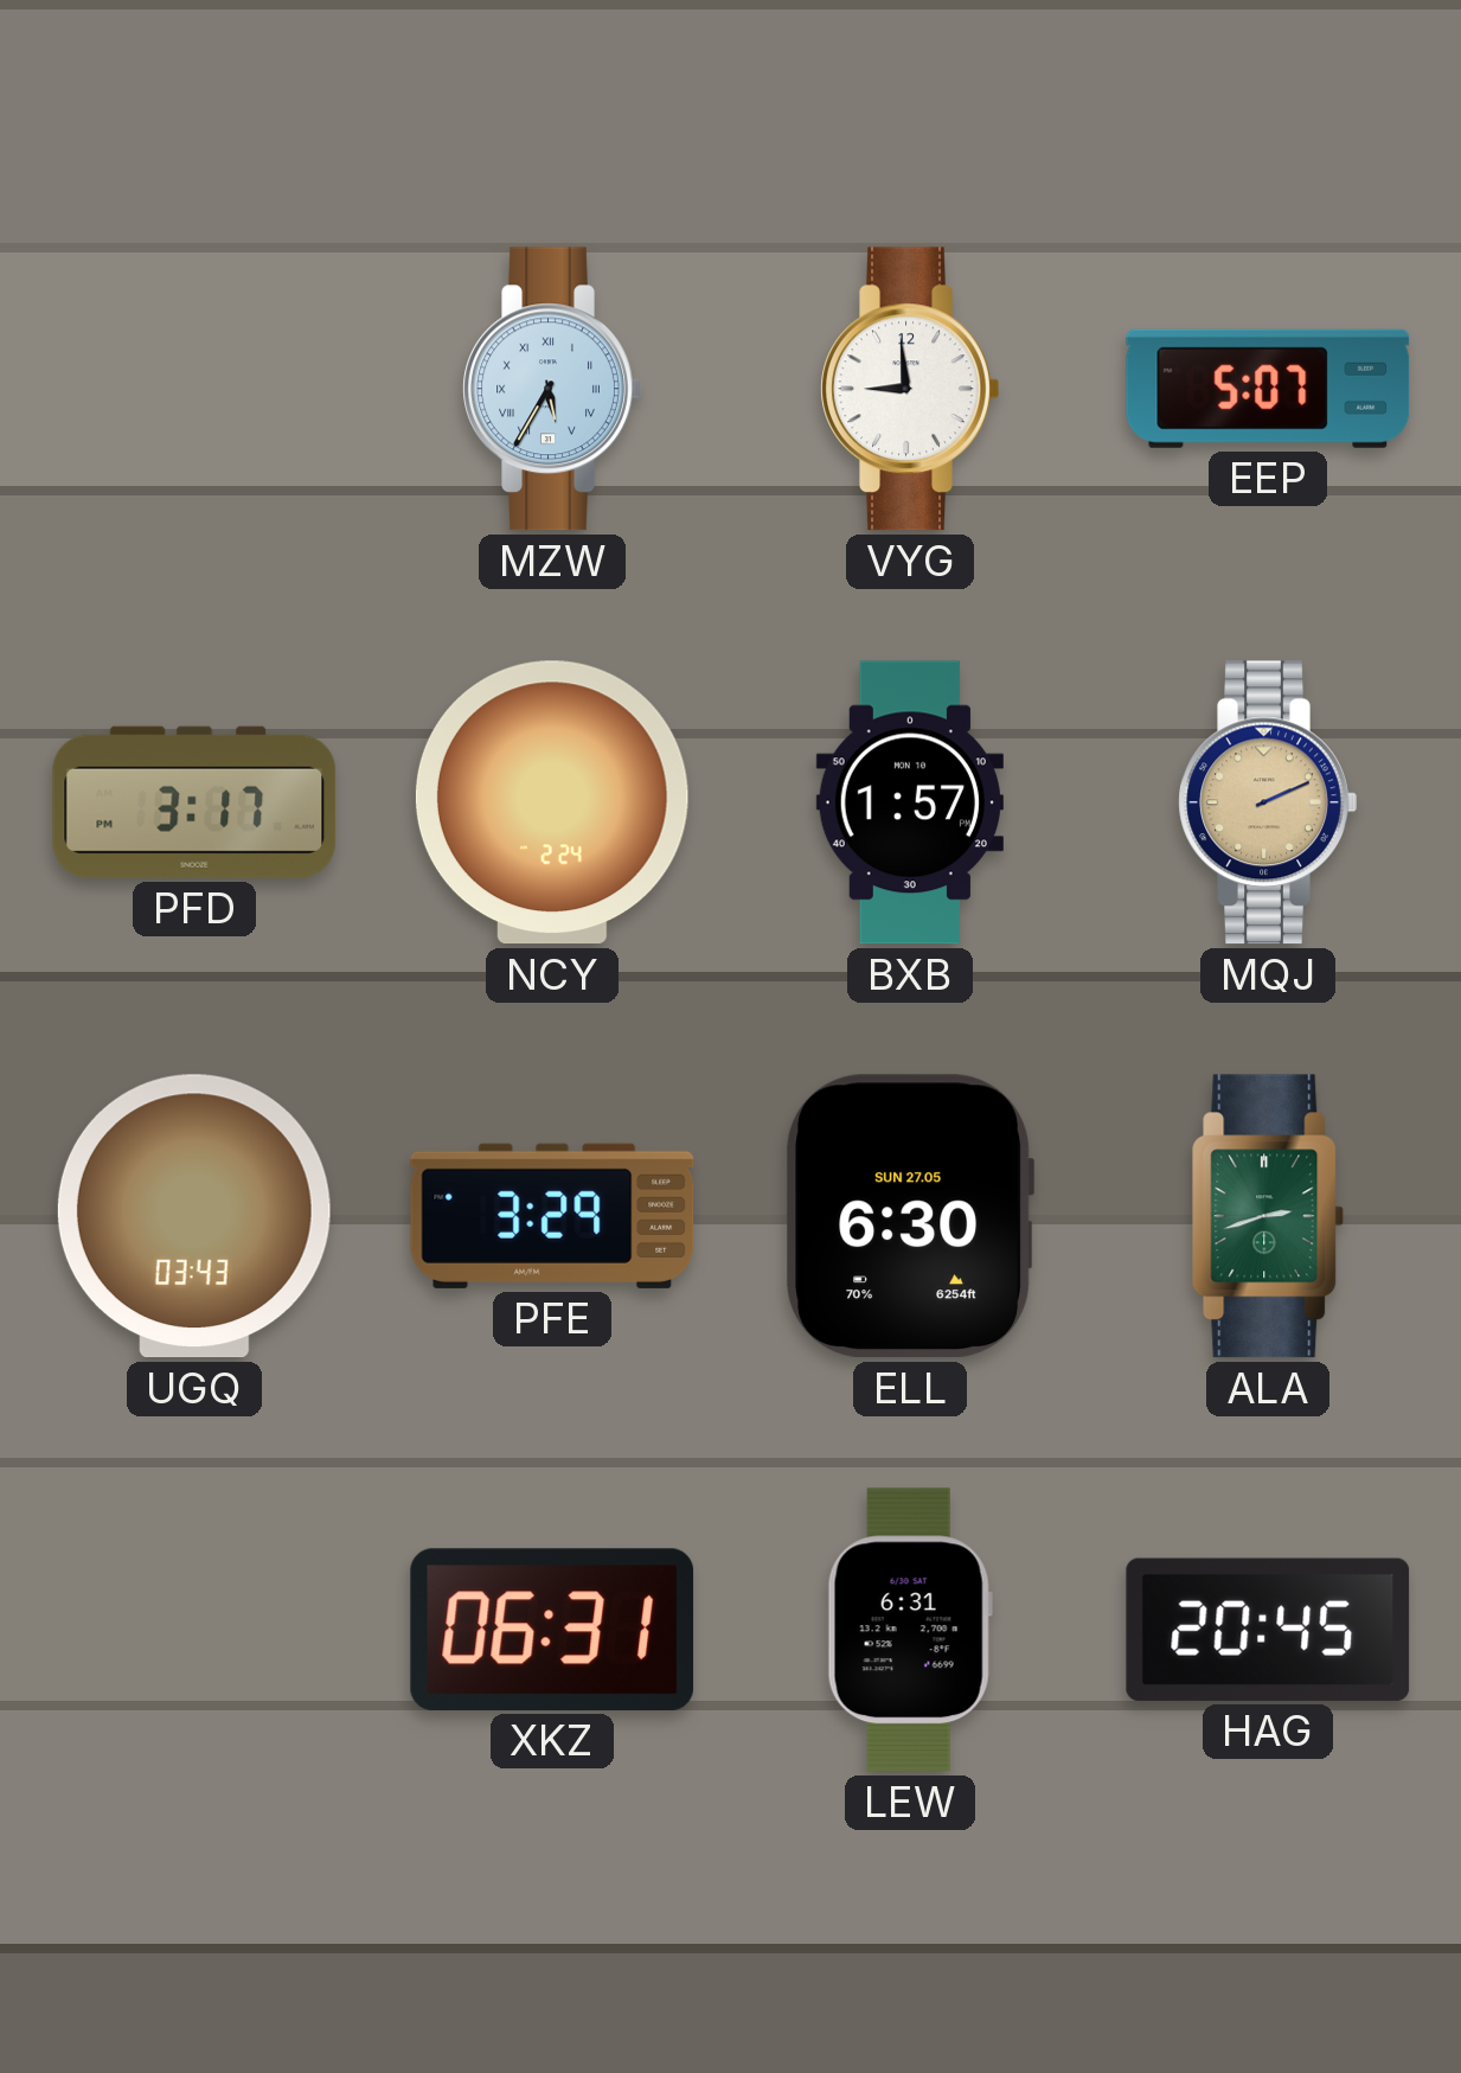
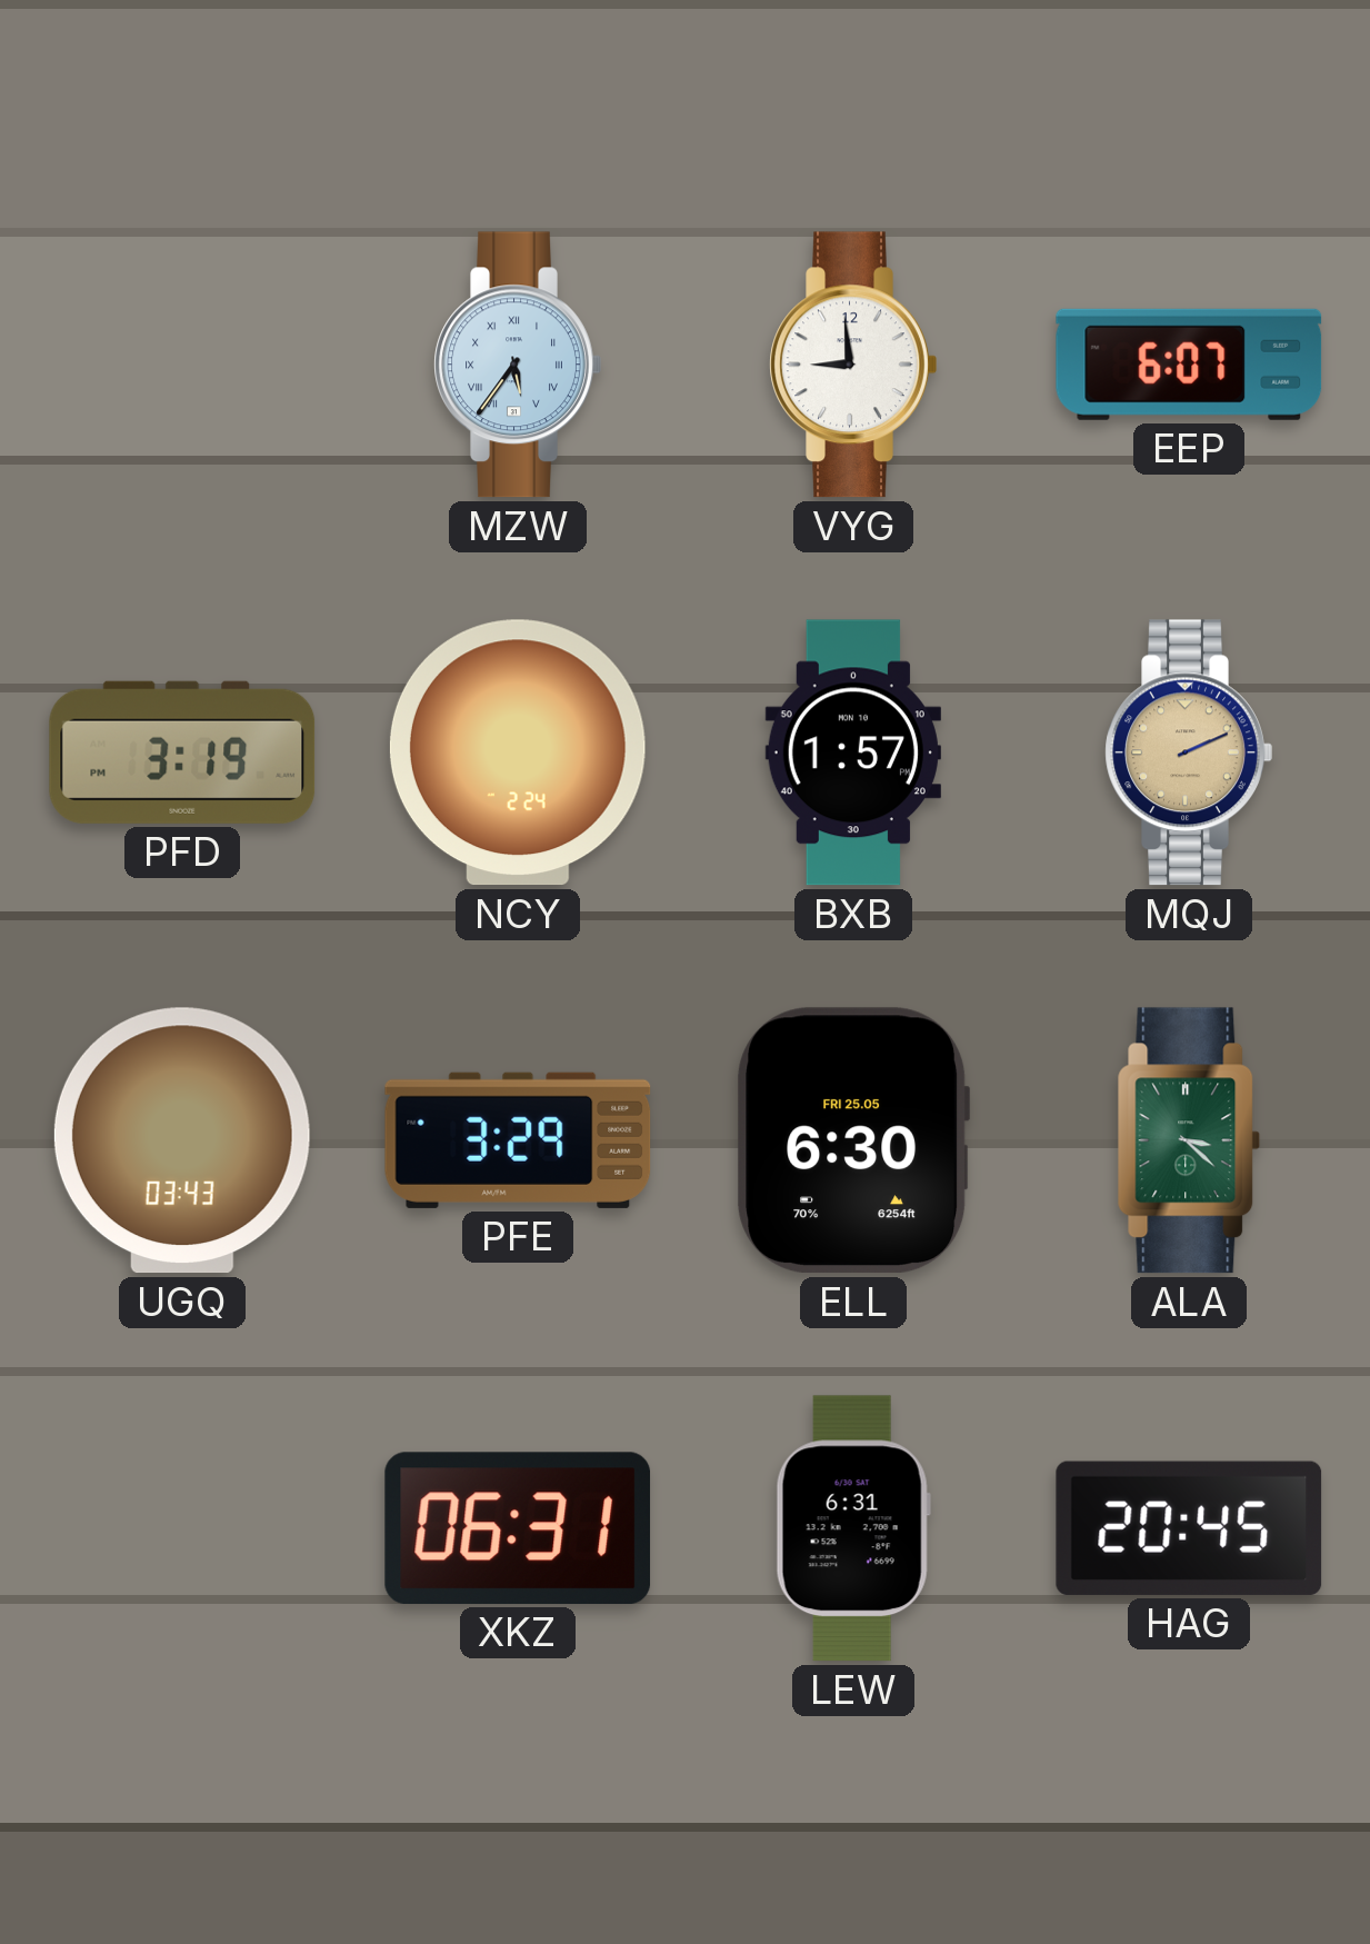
MZW: 5:35 -> 5:36
EEP: 5:07 -> 6:07
PFD: 3:17 -> 3:19
ELL date: SUN 27.05 -> FRI 25.05
ALA: 2:42 -> 3:22
